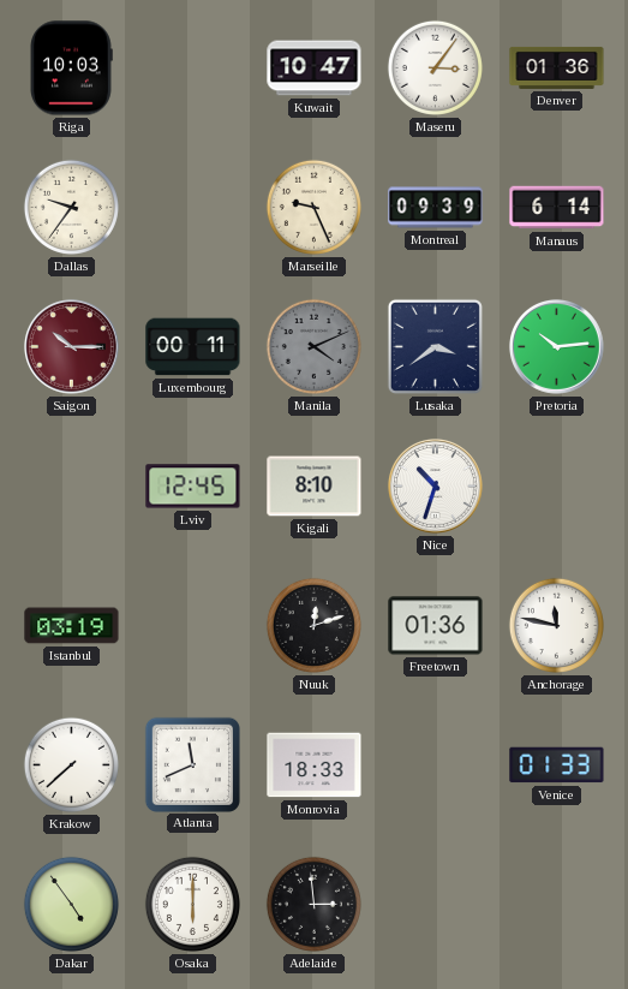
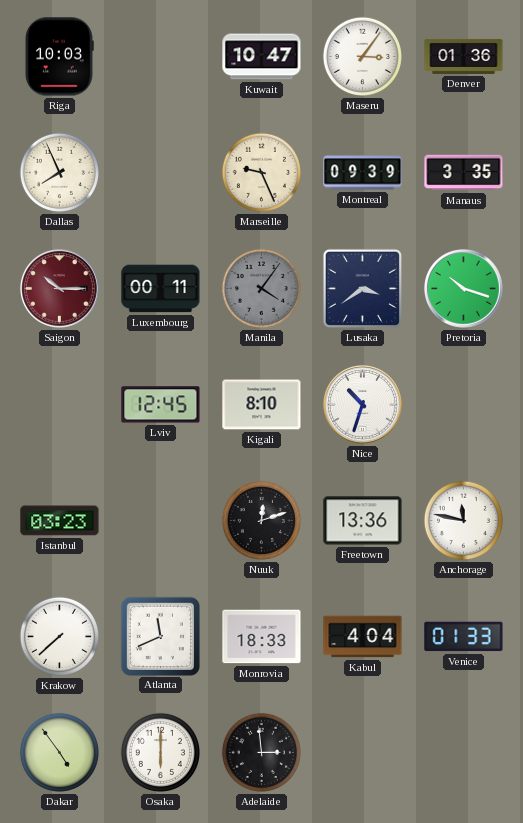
Dallas: 9:36 -> 7:56
Manaus: 6:14 -> 3:35
Manila: 4:11 -> 4:06
Pretoria: 10:14 -> 10:18
Istanbul: 03:19 -> 03:23
Freetown: 01:36 -> 13:36
Kabul: none -> 4:04
